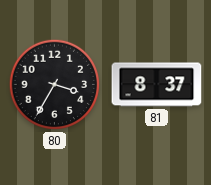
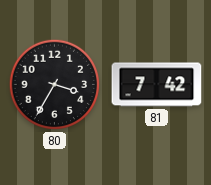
81: 8:37 -> 7:42
